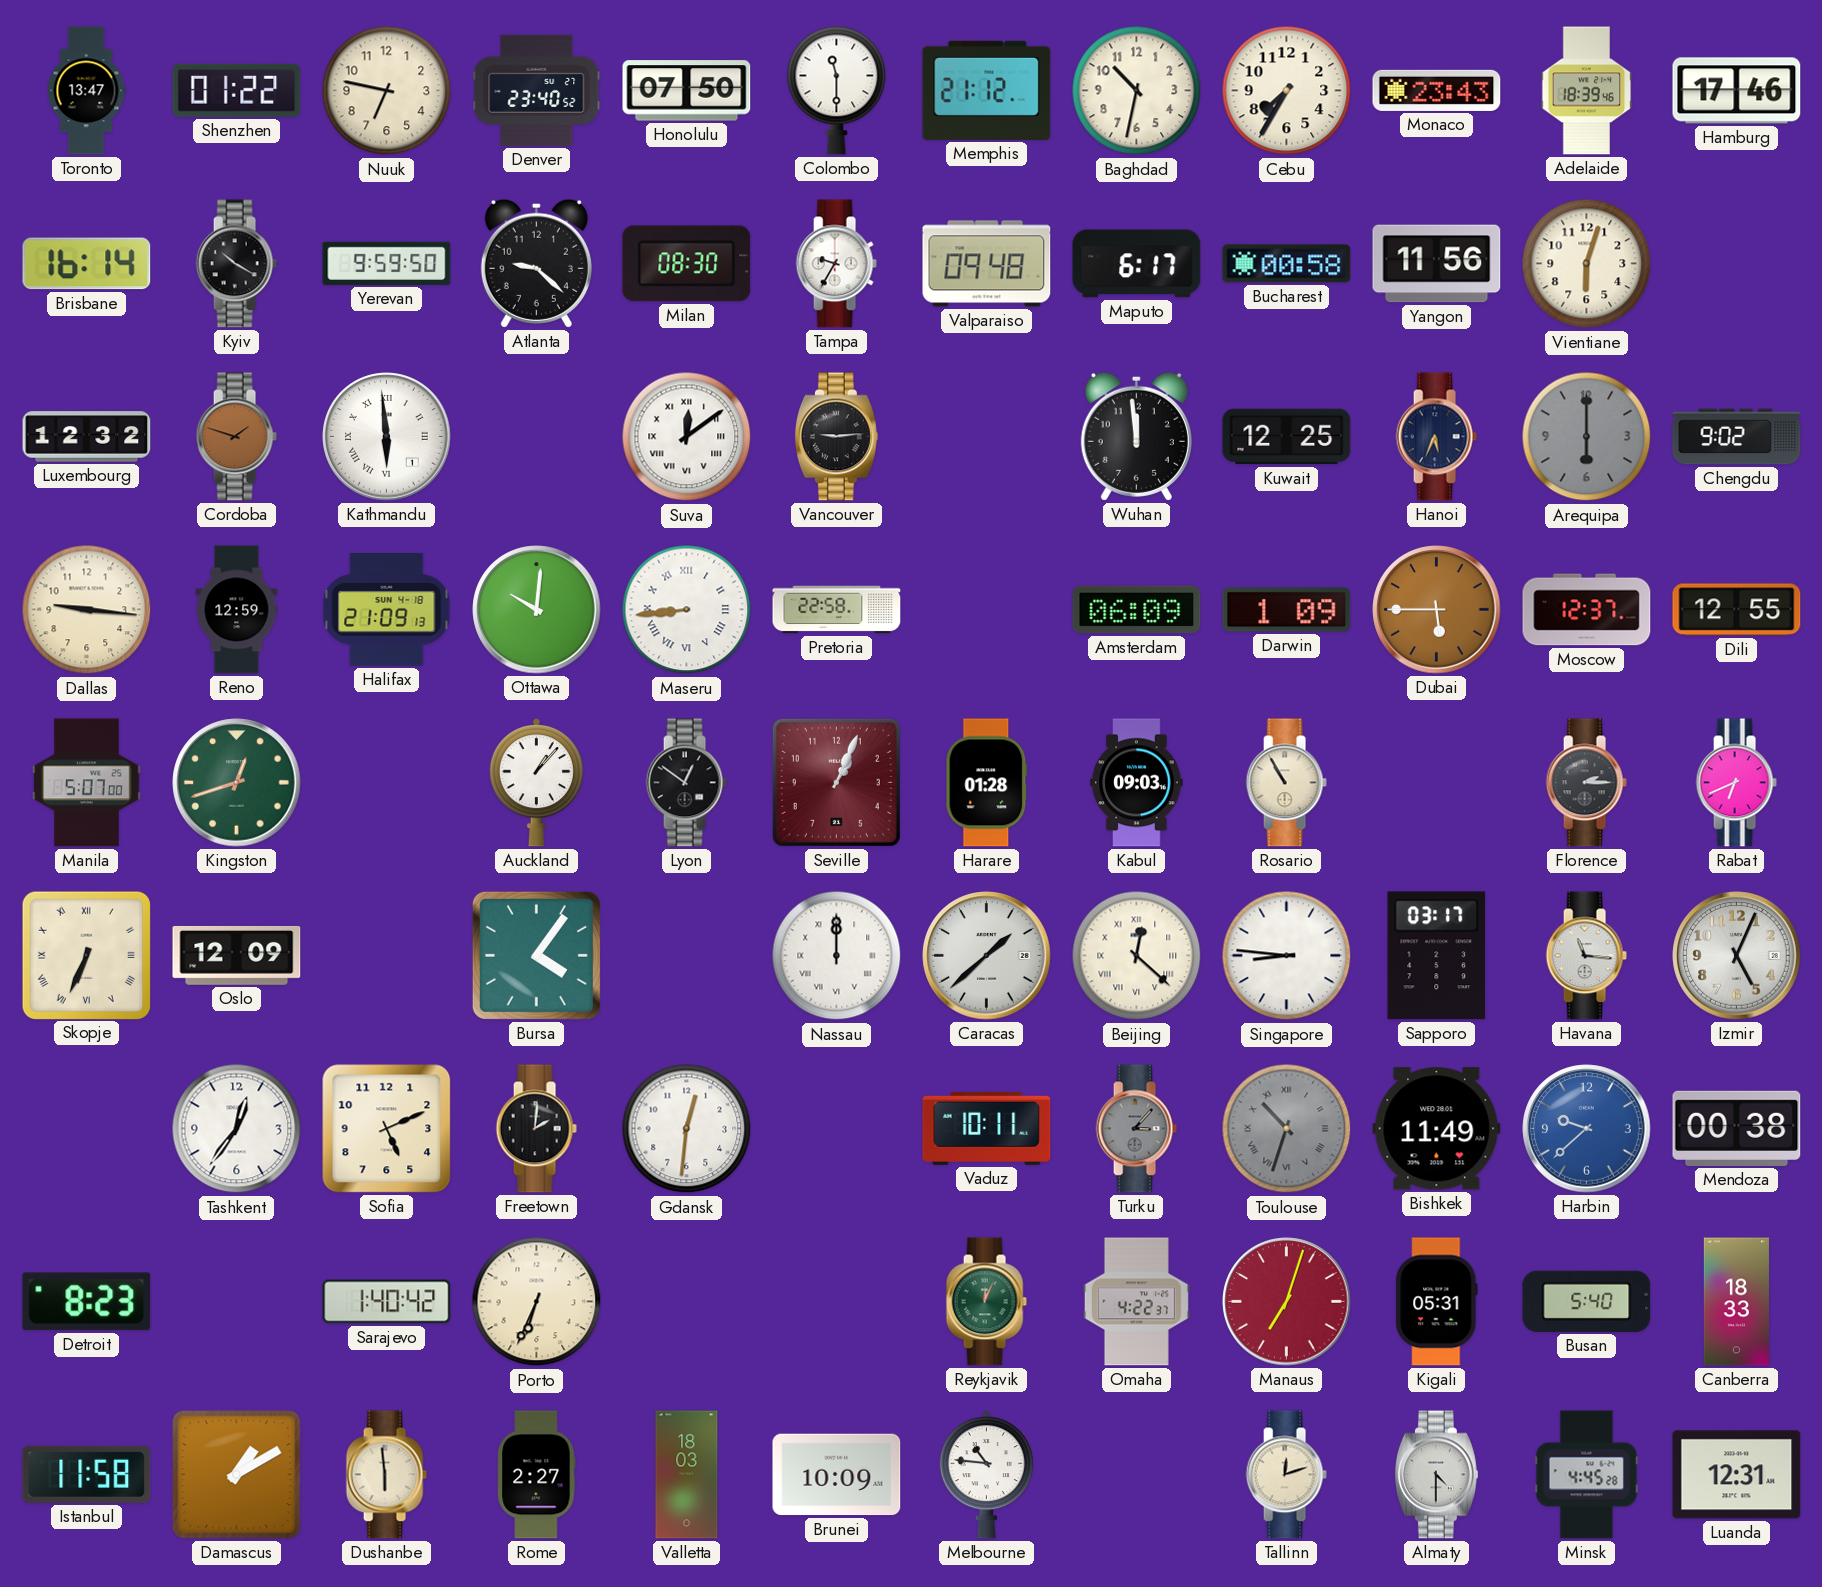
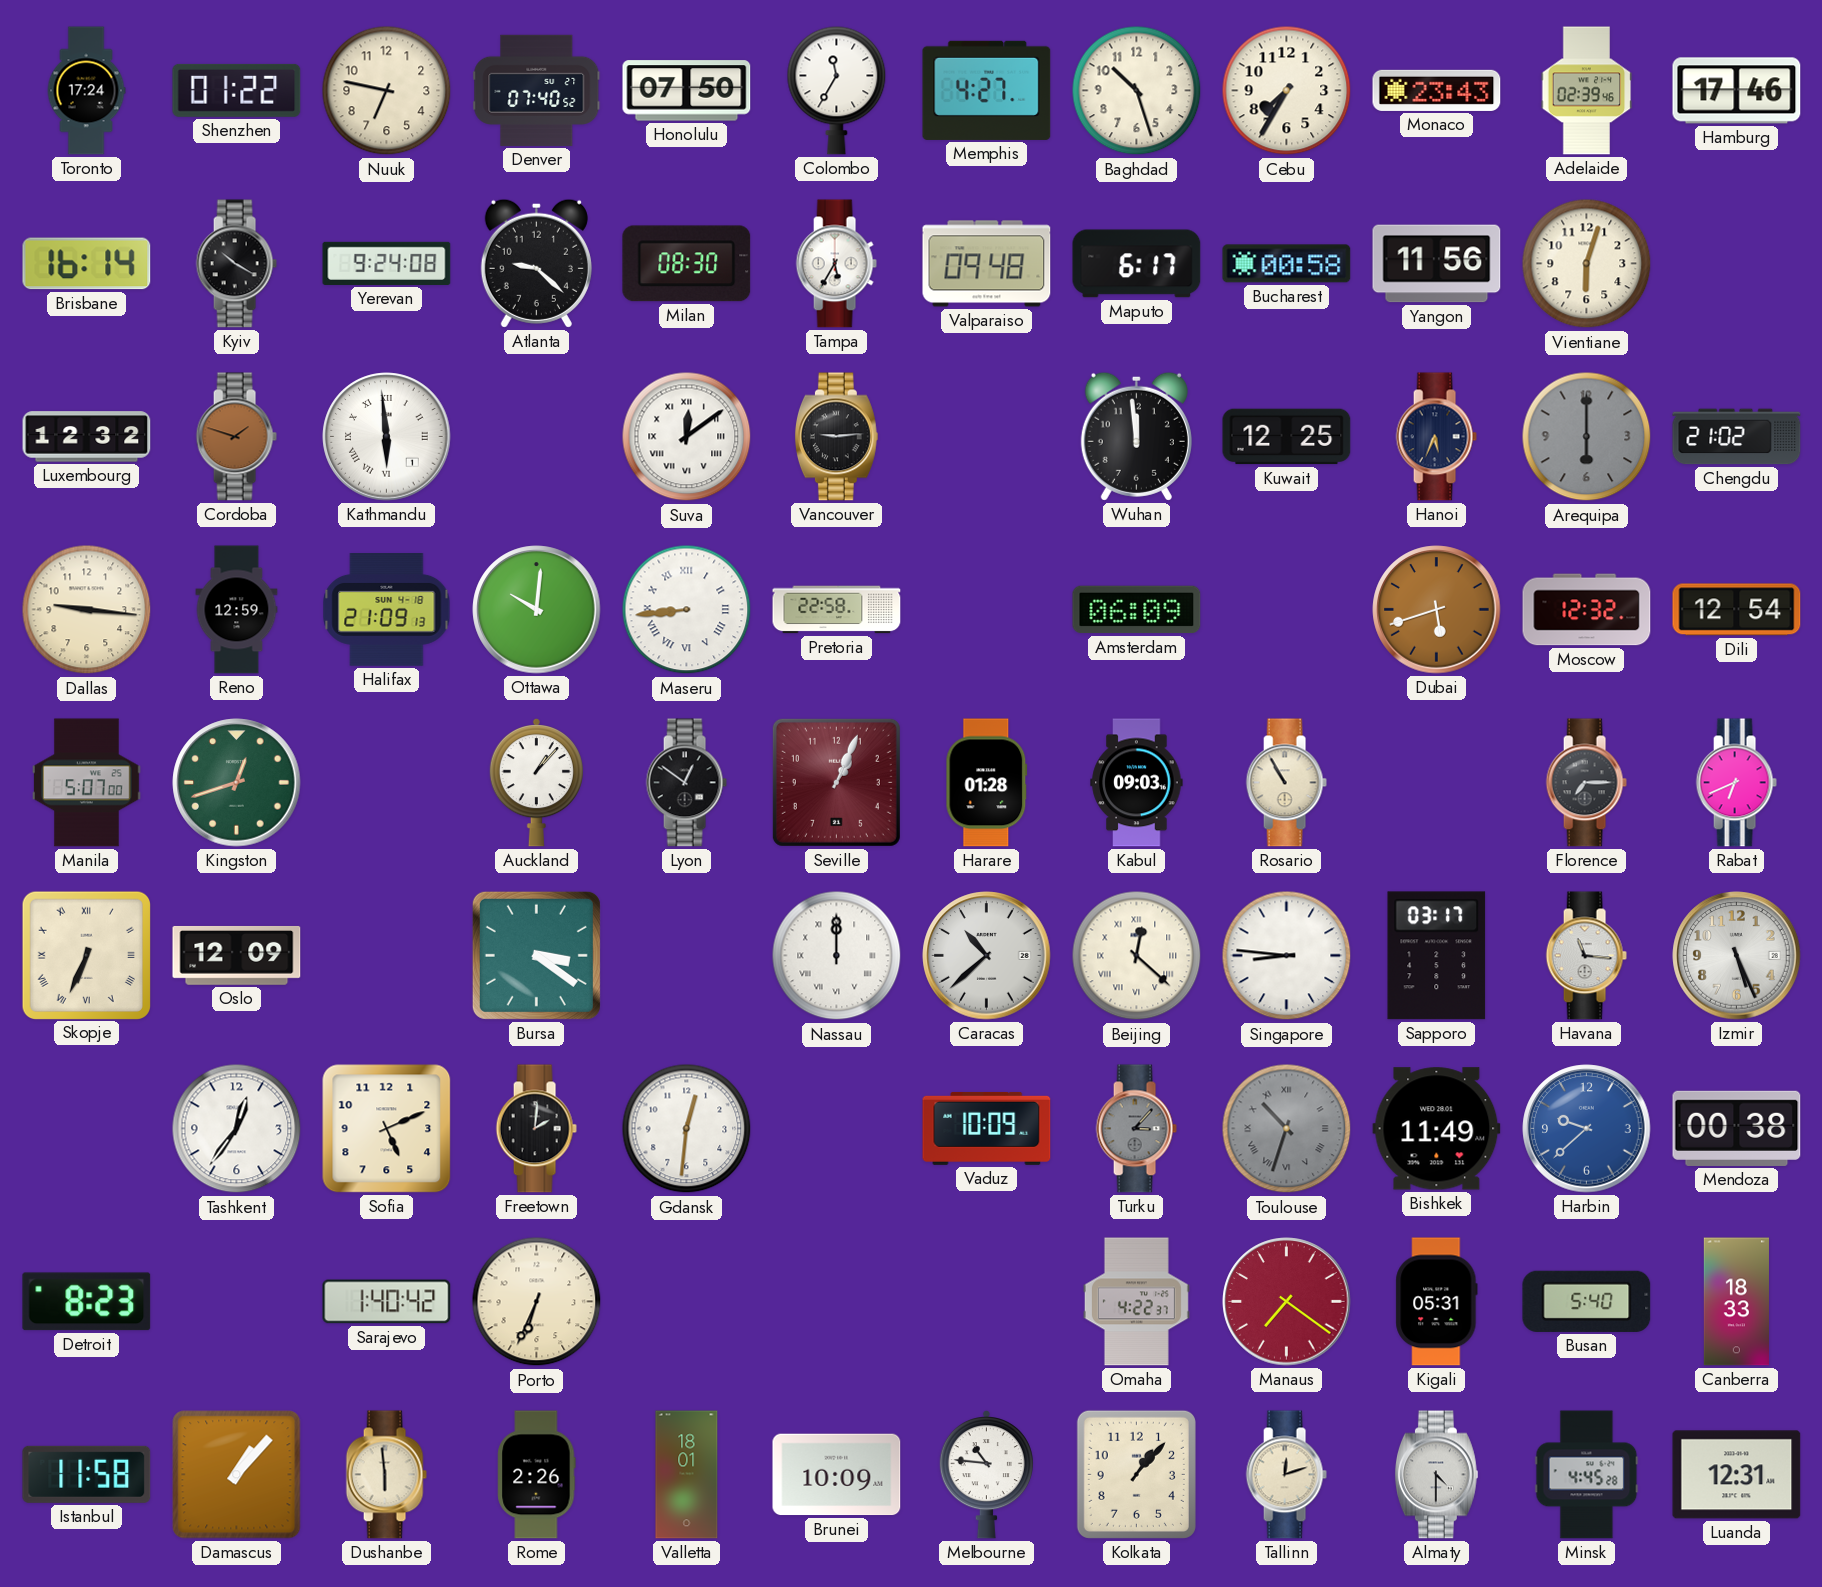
Toronto: 13:47 -> 17:24
Denver: 23:40 -> 07:40
Colombo: 11:30 -> 11:35
Memphis: 21:12 -> 4:27
Baghdad: 10:32 -> 10:27
Adelaide: 18:39 -> 02:39
Yerevan: 9:59 -> 9:24
Tampa: 9:35 -> 5:35
Chengdu: 9:02 -> 21:02
Darwin: 1:09 -> none
Dubai: 5:45 -> 5:42
Moscow: 12:37 -> 12:32
Dili: 12:55 -> 12:54
Florence: 2:15 -> 7:15
Bursa: 4:06 -> 3:21
Caracas: 1:38 -> 10:38
Izmir: 5:04 -> 5:26
Vaduz: 10:11 -> 10:09
Reykjavik: 12:04 -> none
Manaus: 7:03 -> 7:21
Damascus: 1:10 -> 1:07
Rome: 2:27 -> 2:26
Valletta: 18:03 -> 18:01
Kolkata: none -> 1:07
